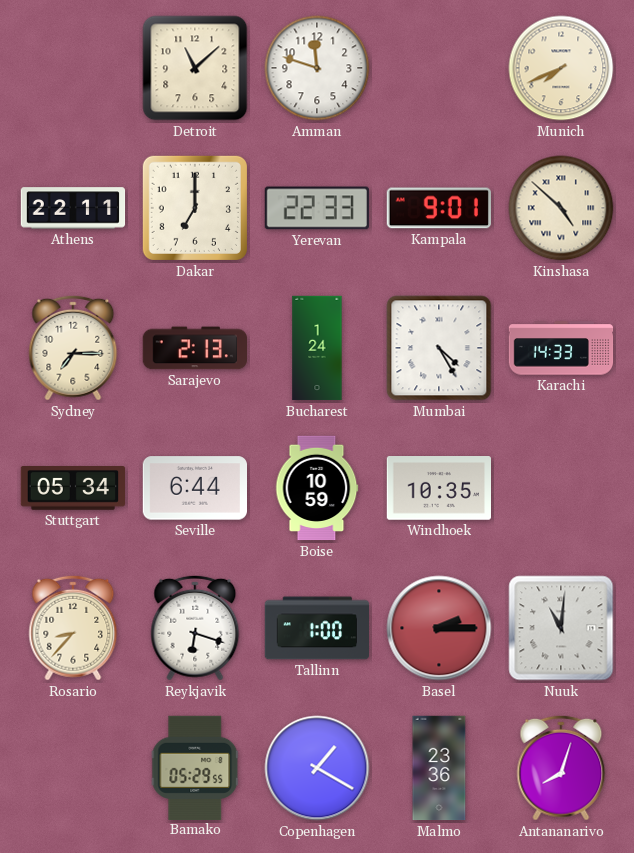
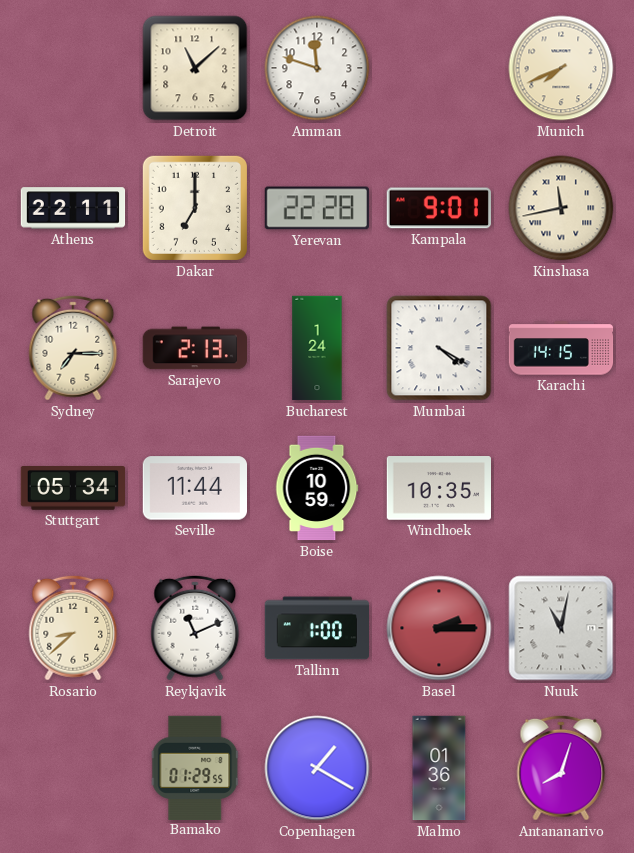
Yerevan: 22:33 -> 22:28
Kinshasa: 4:52 -> 11:43
Mumbai: 4:25 -> 4:20
Karachi: 14:33 -> 14:15
Seville: 6:44 -> 11:44
Rosario: 8:37 -> 8:38
Reykjavik: 6:18 -> 11:11
Nuuk: 11:01 -> 11:02
Bamako: 05:29 -> 01:29
Malmo: 23:36 -> 01:36
